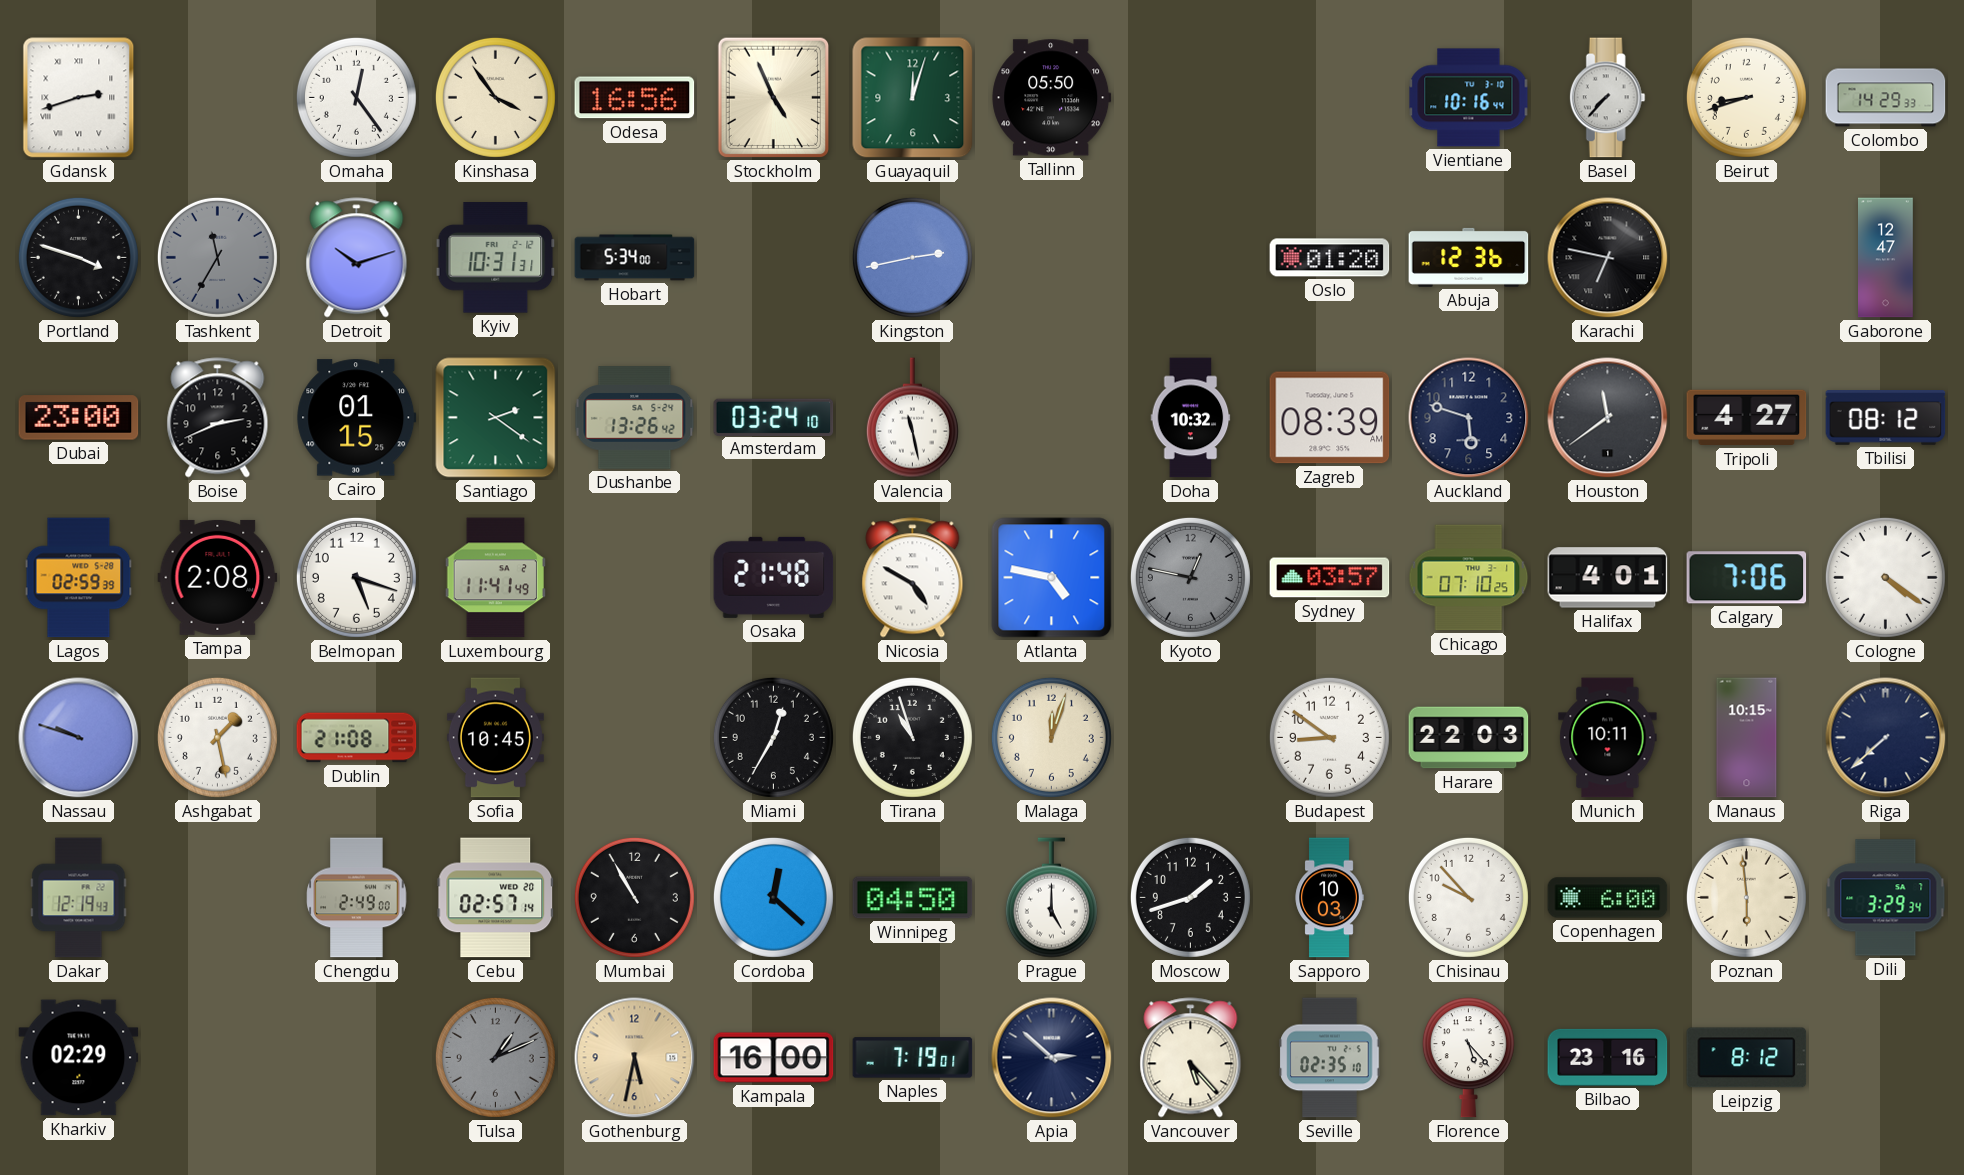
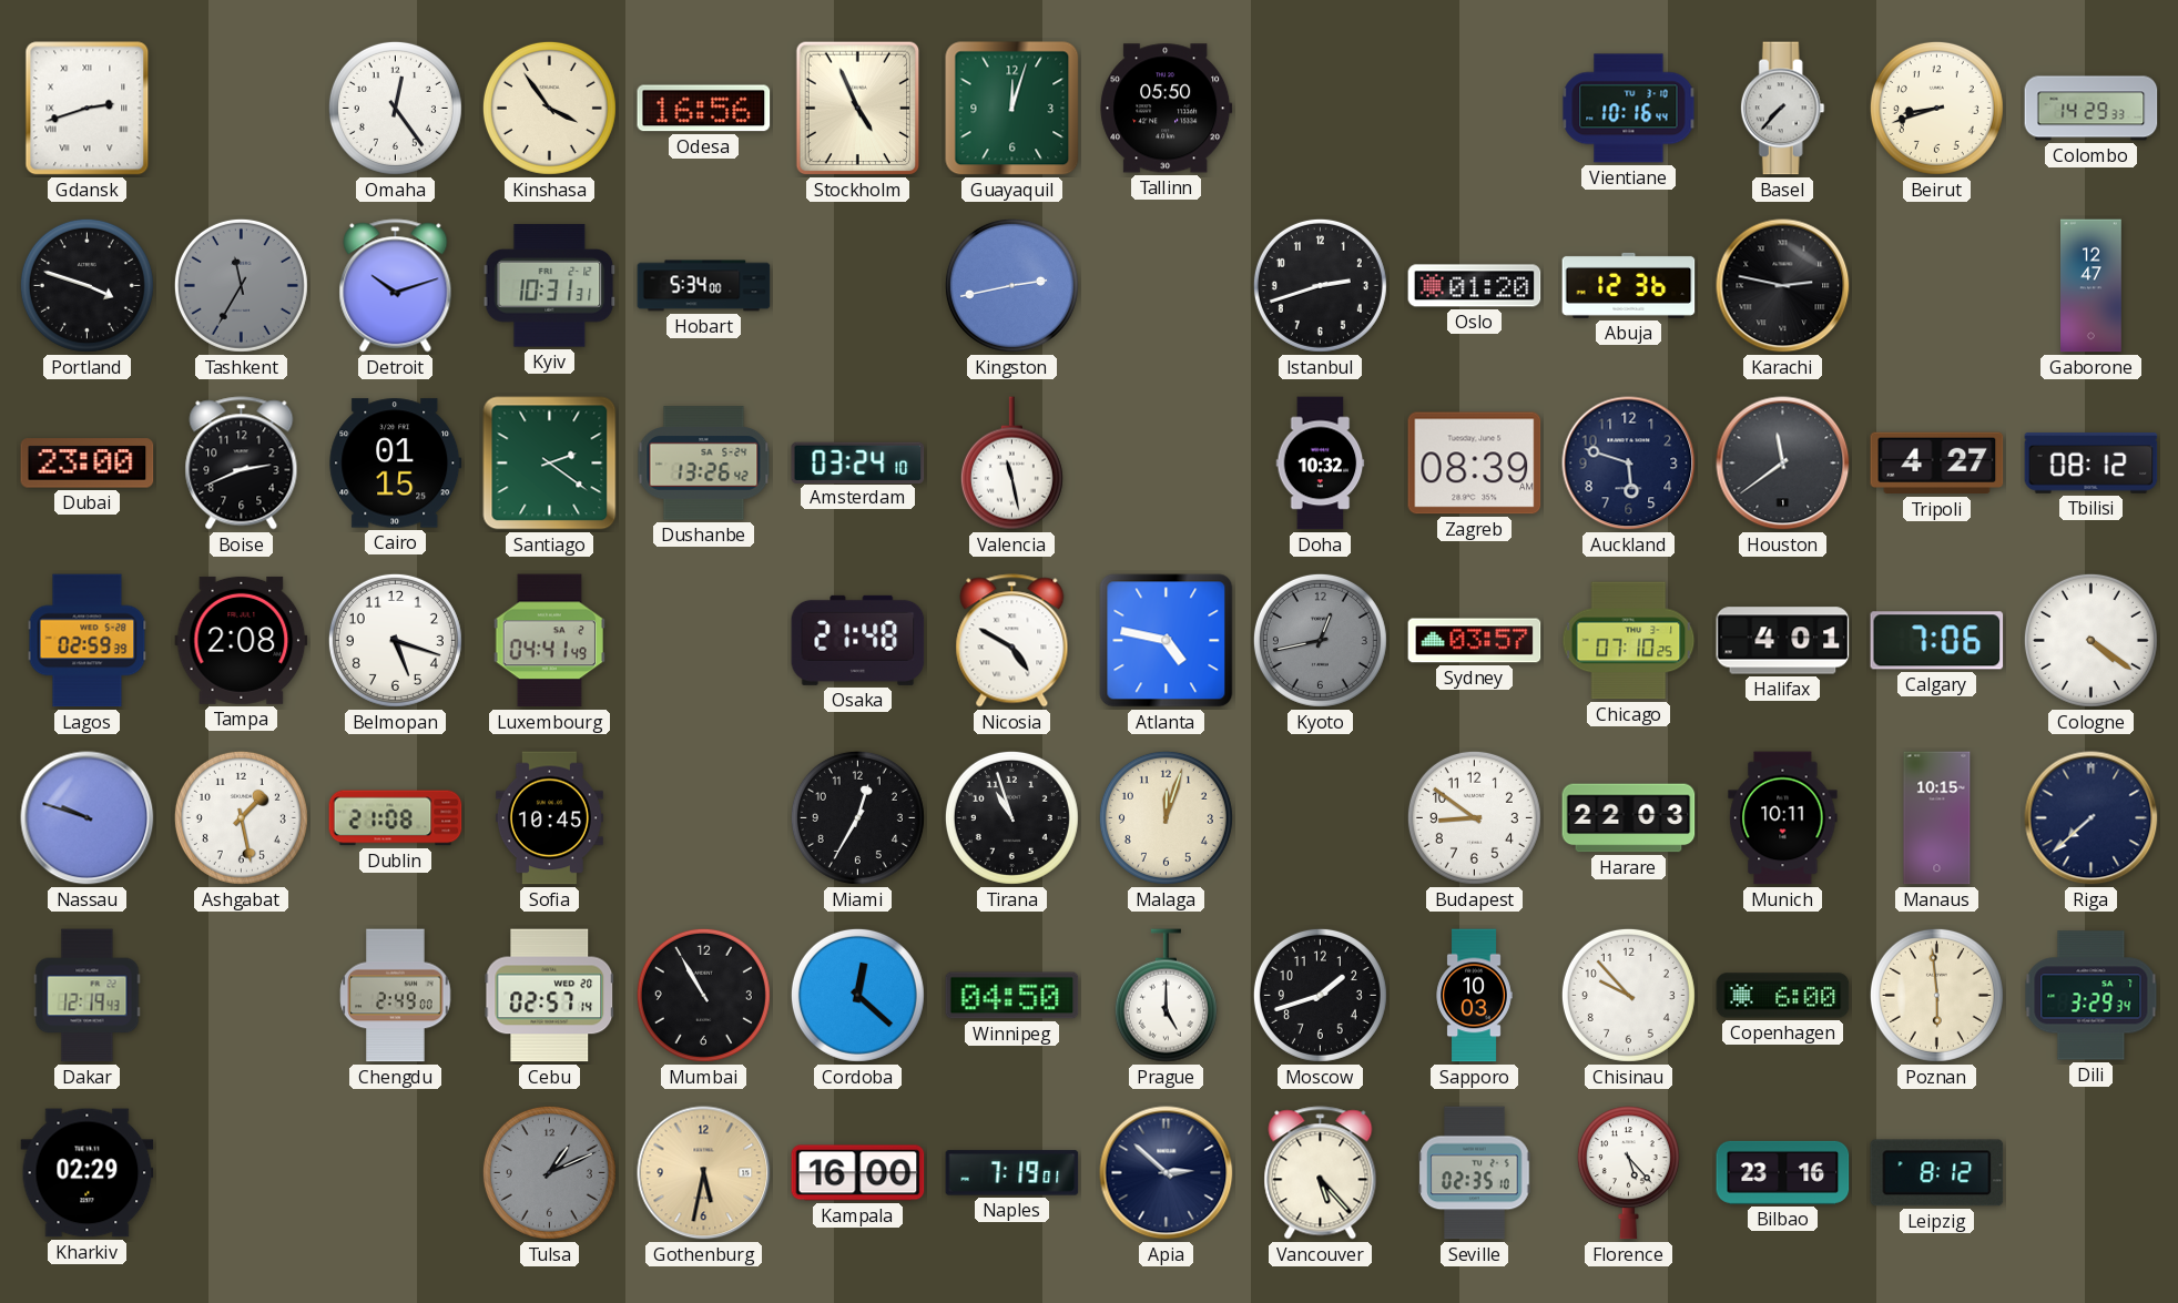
Istanbul: none -> 2:42
Karachi: 6:47 -> 2:47
Luxembourg: 11:41 -> 04:41
Kyoto: 12:47 -> 12:43
